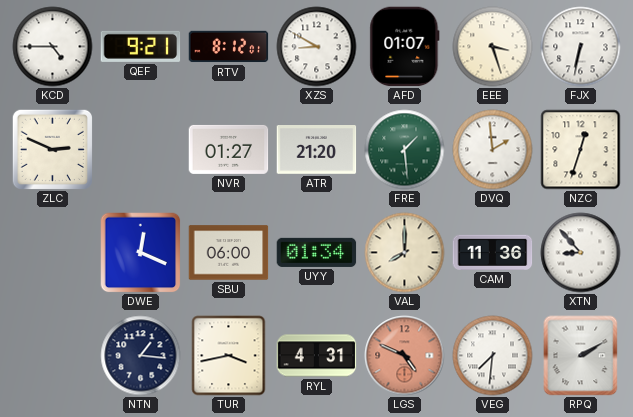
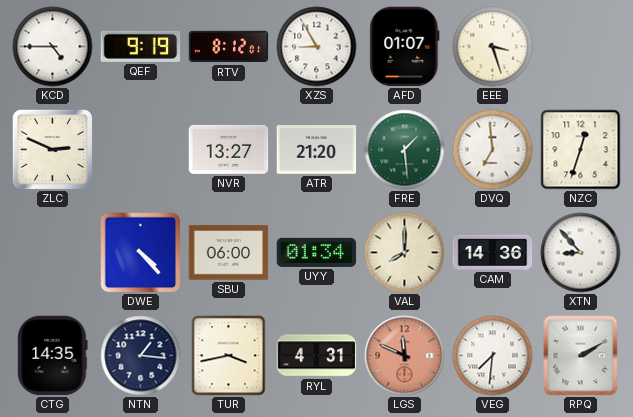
QEF: 9:21 -> 9:19
XZS: 8:50 -> 8:55
FJX: 6:32 -> none
NVR: 01:27 -> 13:27
DVQ: 1:59 -> 6:59
DWE: 12:19 -> 4:23
CAM: 11:36 -> 14:36
CTG: none -> 14:35
LGS: 4:49 -> 11:49
